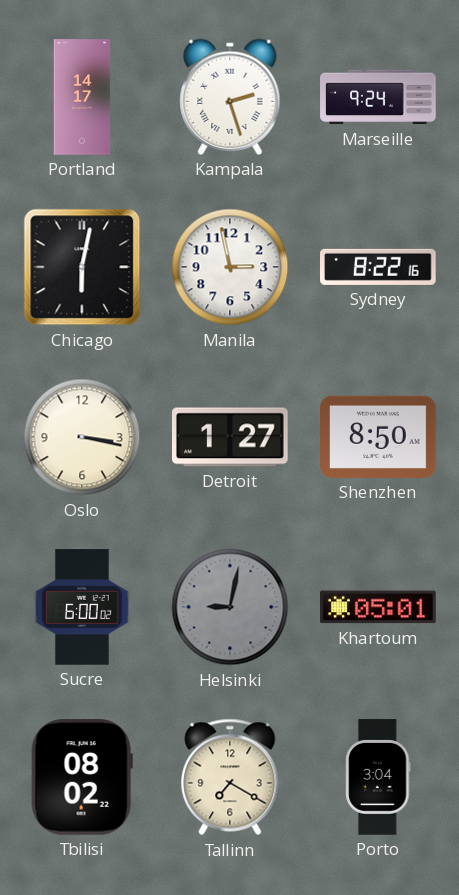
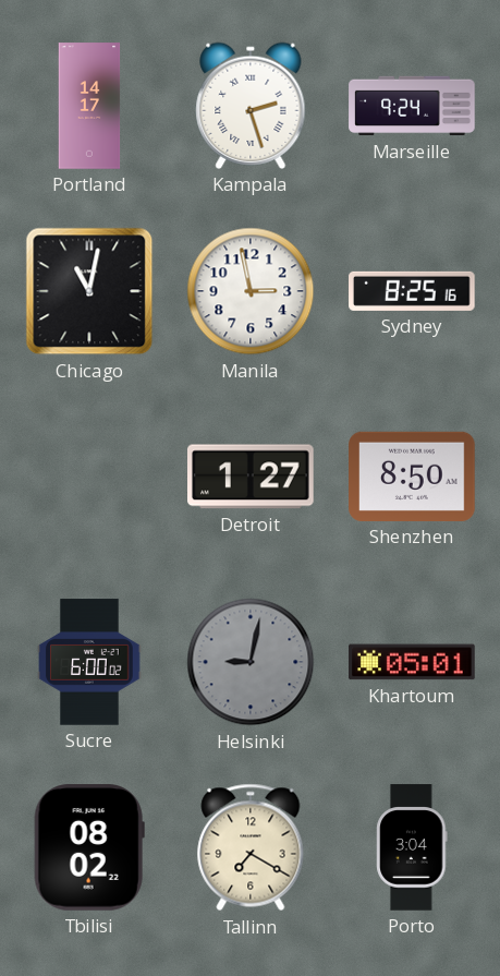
Chicago: 6:02 -> 11:02
Sydney: 8:22 -> 8:25
Oslo: 3:17 -> none
